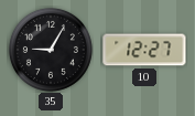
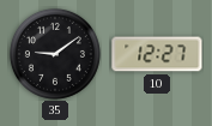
35: 9:05 -> 9:09
